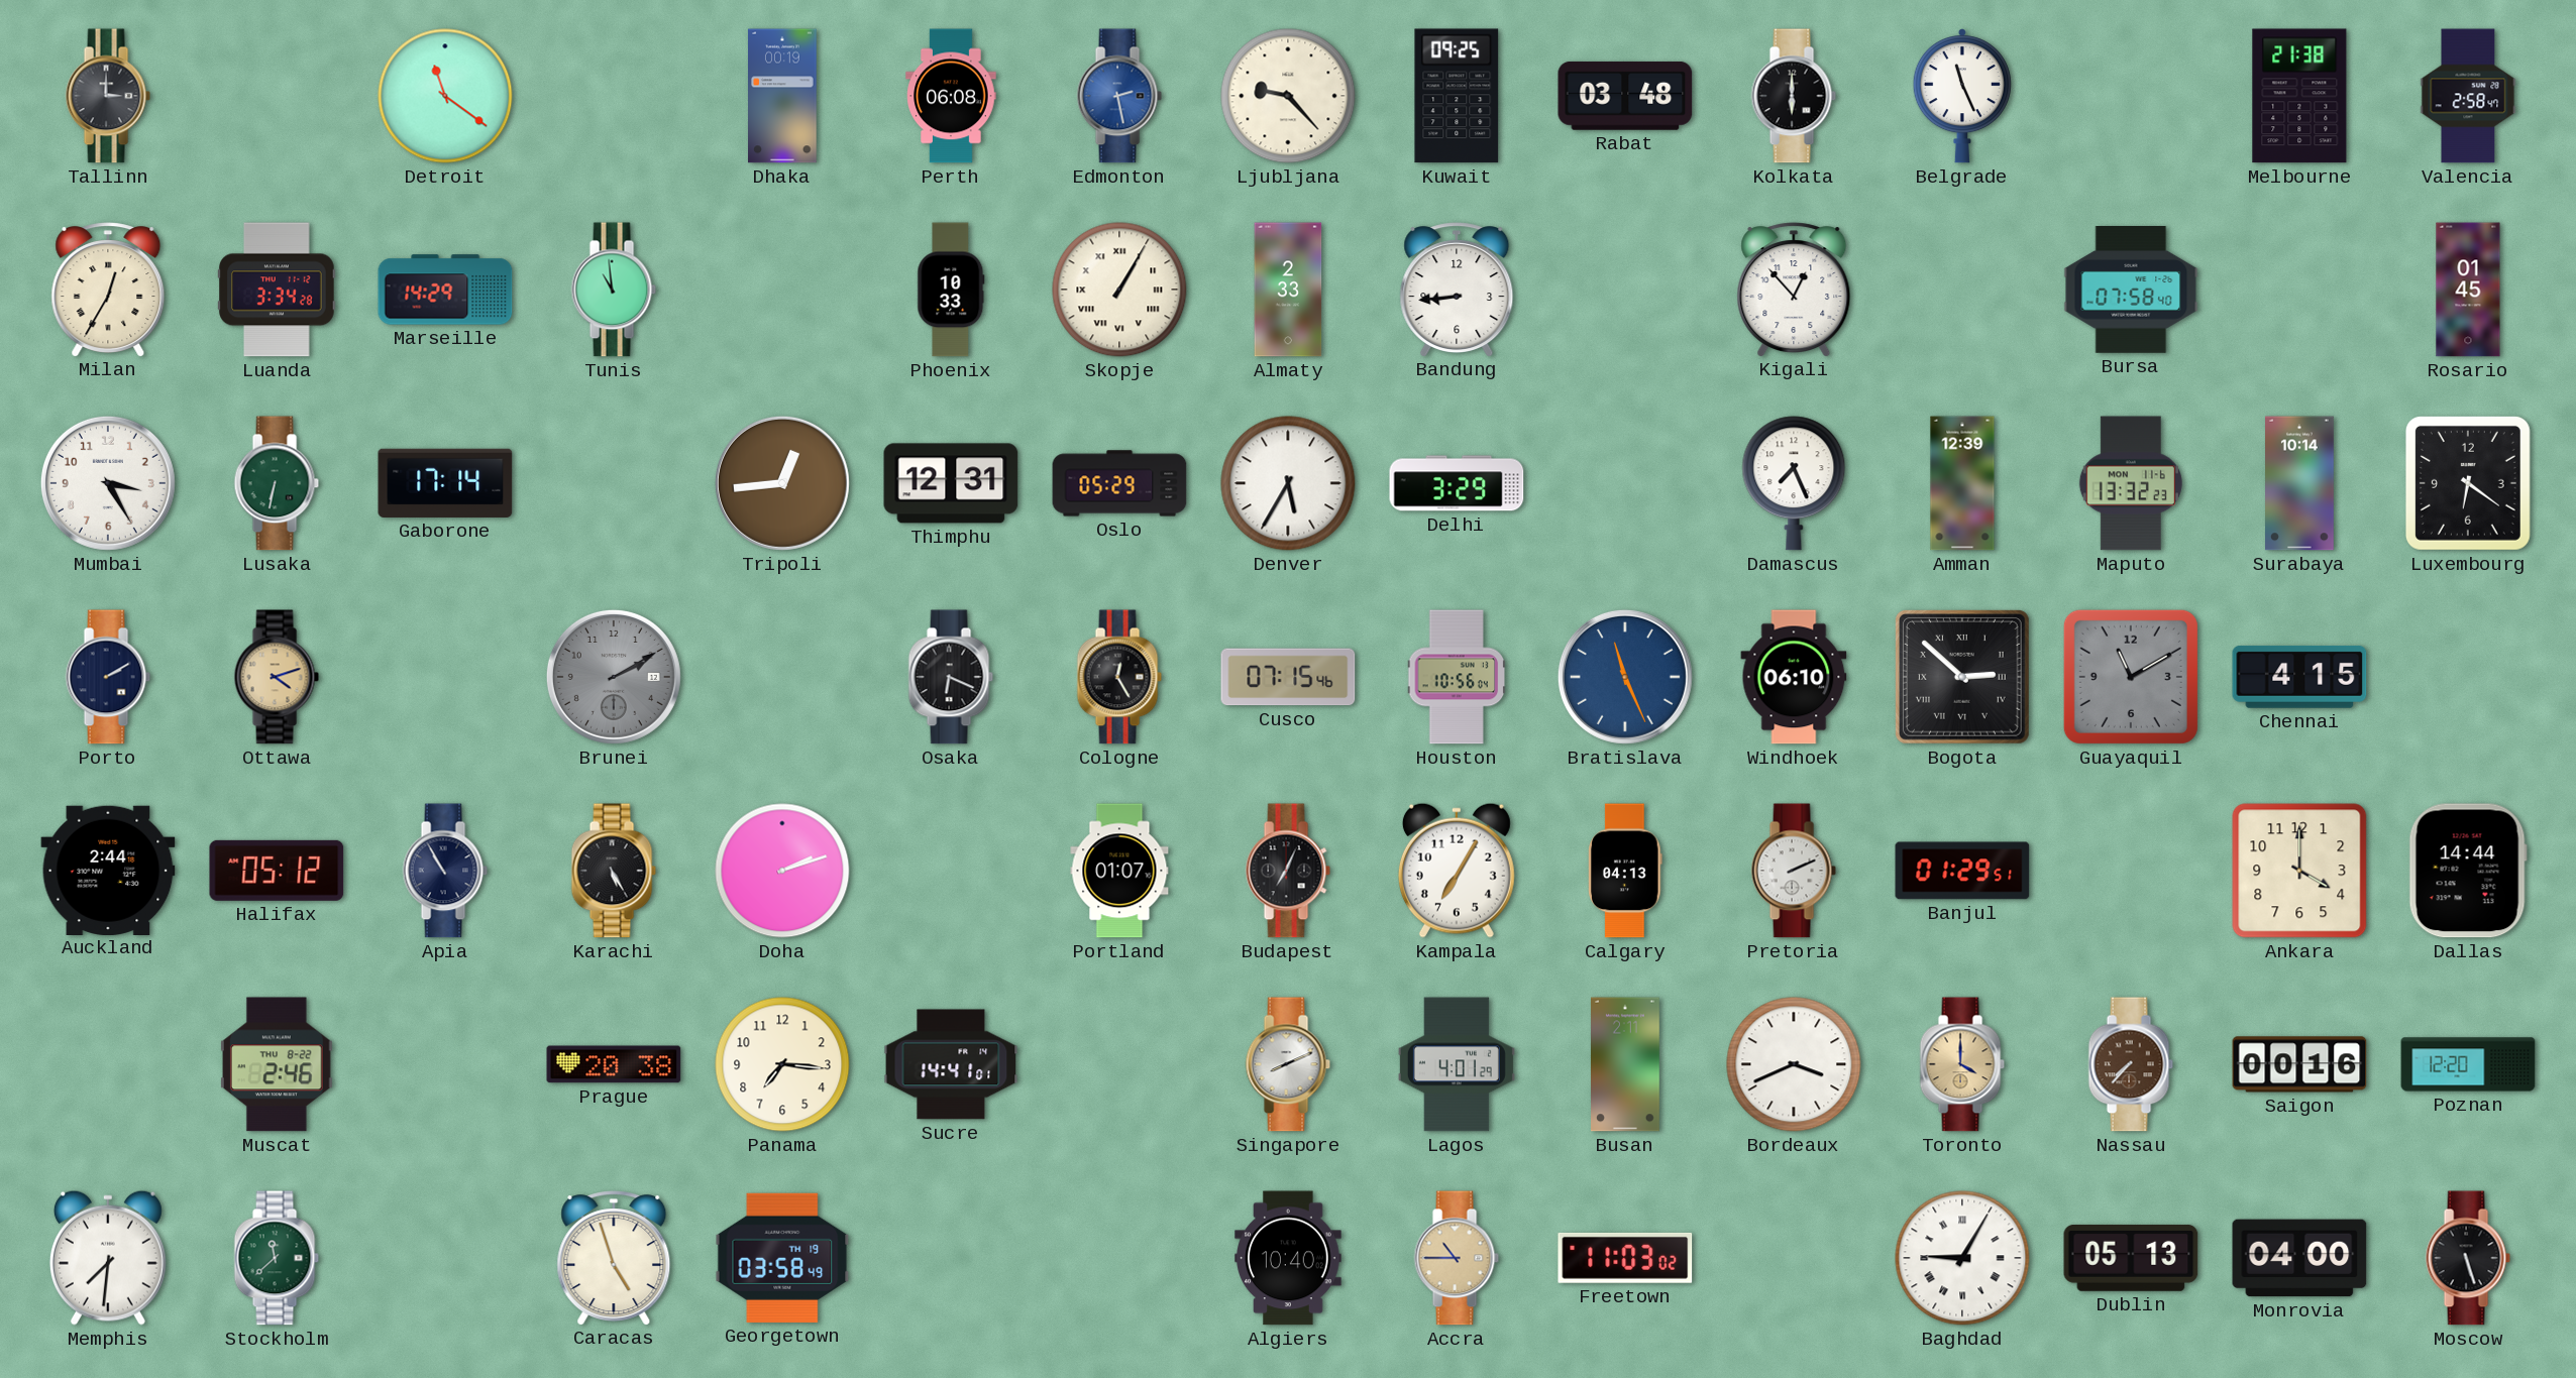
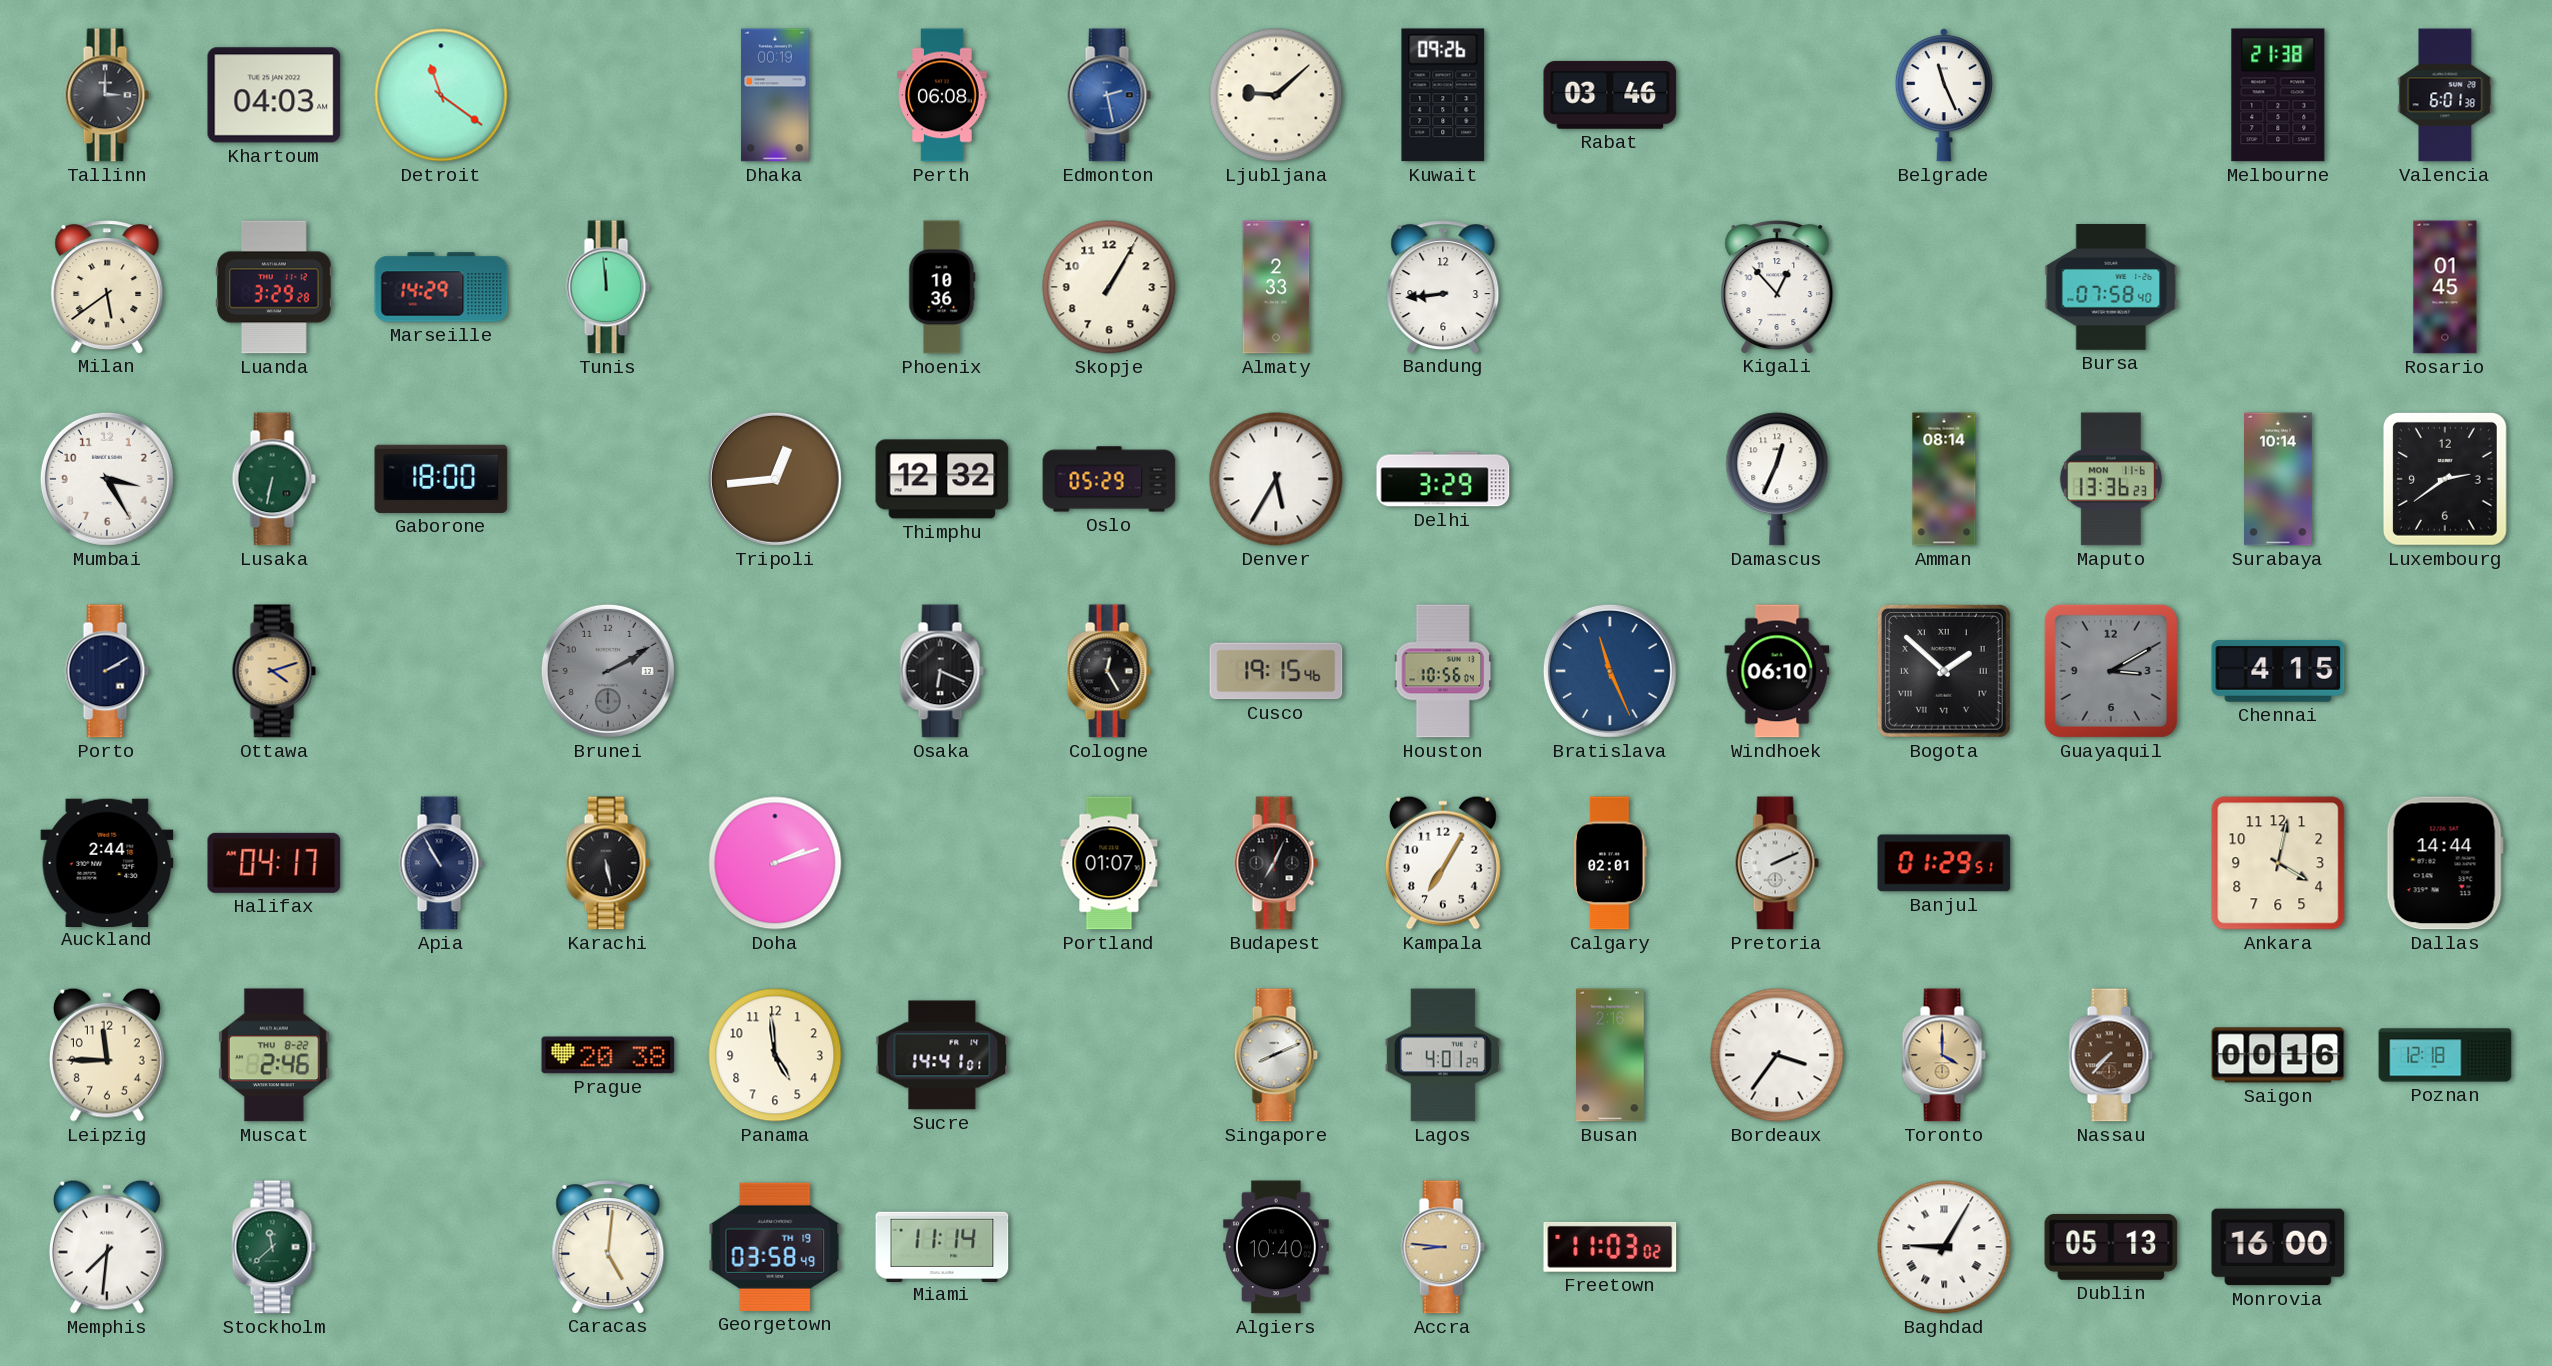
Khartoum: none -> 04:03
Ljubljana: 9:23 -> 9:08
Kuwait: 09:25 -> 09:26
Rabat: 03:48 -> 03:46
Kolkata: 6:00 -> none
Valencia: 2:58 -> 6:01
Milan: 12:35 -> 5:39
Luanda: 3:34 -> 3:29
Tunis: 10:59 -> 11:59
Phoenix: 10:33 -> 10:36
Skopje numerals: Roman -> Arabic
Gaborone: 17:14 -> 18:00
Thimphu: 12:31 -> 12:32
Damascus: 7:26 -> 12:34
Amman: 12:39 -> 08:14
Maputo: 13:32 -> 13:36
Luxembourg: 6:21 -> 2:39
Cusco: 07:15 -> 19:15
Bogota: 2:52 -> 1:52
Guayaquil: 11:10 -> 3:10
Halifax: 05:12 -> 04:17
Karachi: 5:25 -> 5:28
Calgary: 04:13 -> 02:01
Ankara: 4:00 -> 4:02
Leipzig: none -> 11:45
Panama: 7:16 -> 4:59
Busan: 2:11 -> 2:16
Bordeaux: 3:41 -> 3:36
Poznan: 12:20 -> 12:18
Caracas: 4:57 -> 5:01
Miami: none -> 11:14
Accra: 10:45 -> 8:46
Monrovia: 04:00 -> 16:00
Moscow: 5:27 -> none
